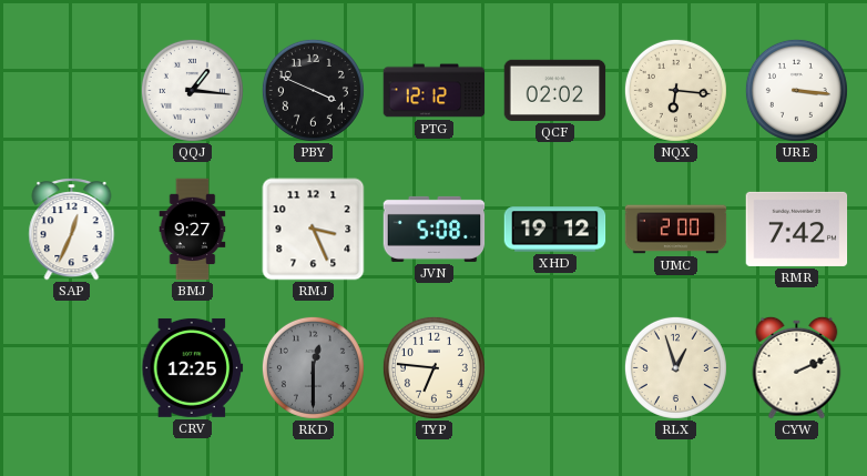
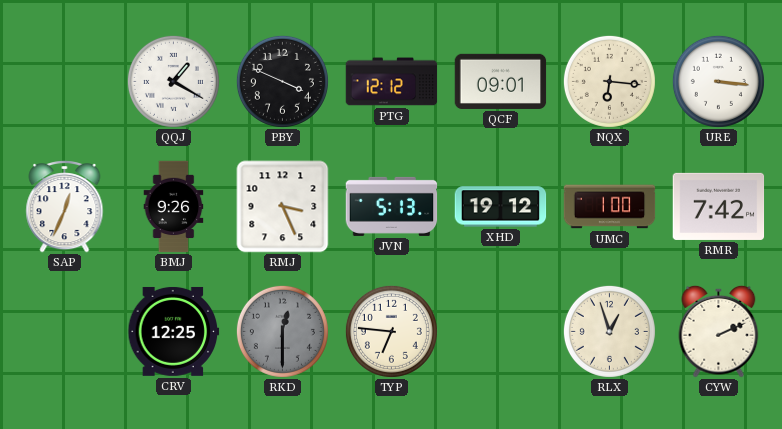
QQJ: 1:16 -> 1:20
QCF: 02:02 -> 09:01
BMJ: 9:27 -> 9:26
JVN: 5:08 -> 5:13
UMC: 2:00 -> 1:00
